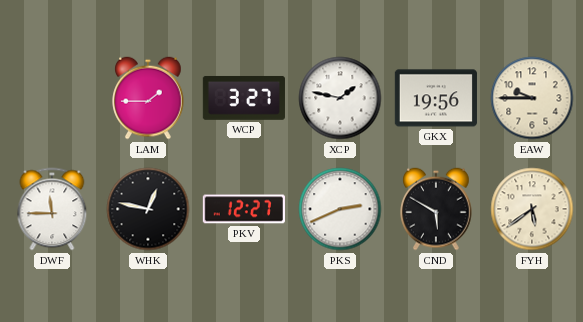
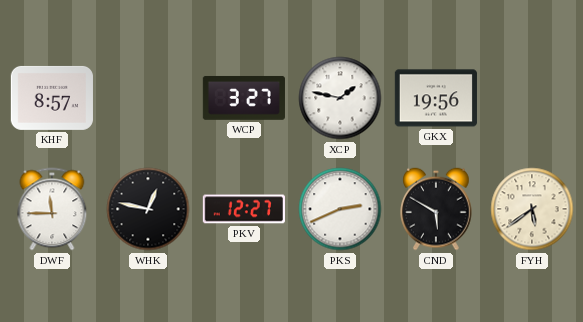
KHF: none -> 8:57
LAM: 1:45 -> none
EAW: 9:45 -> none
